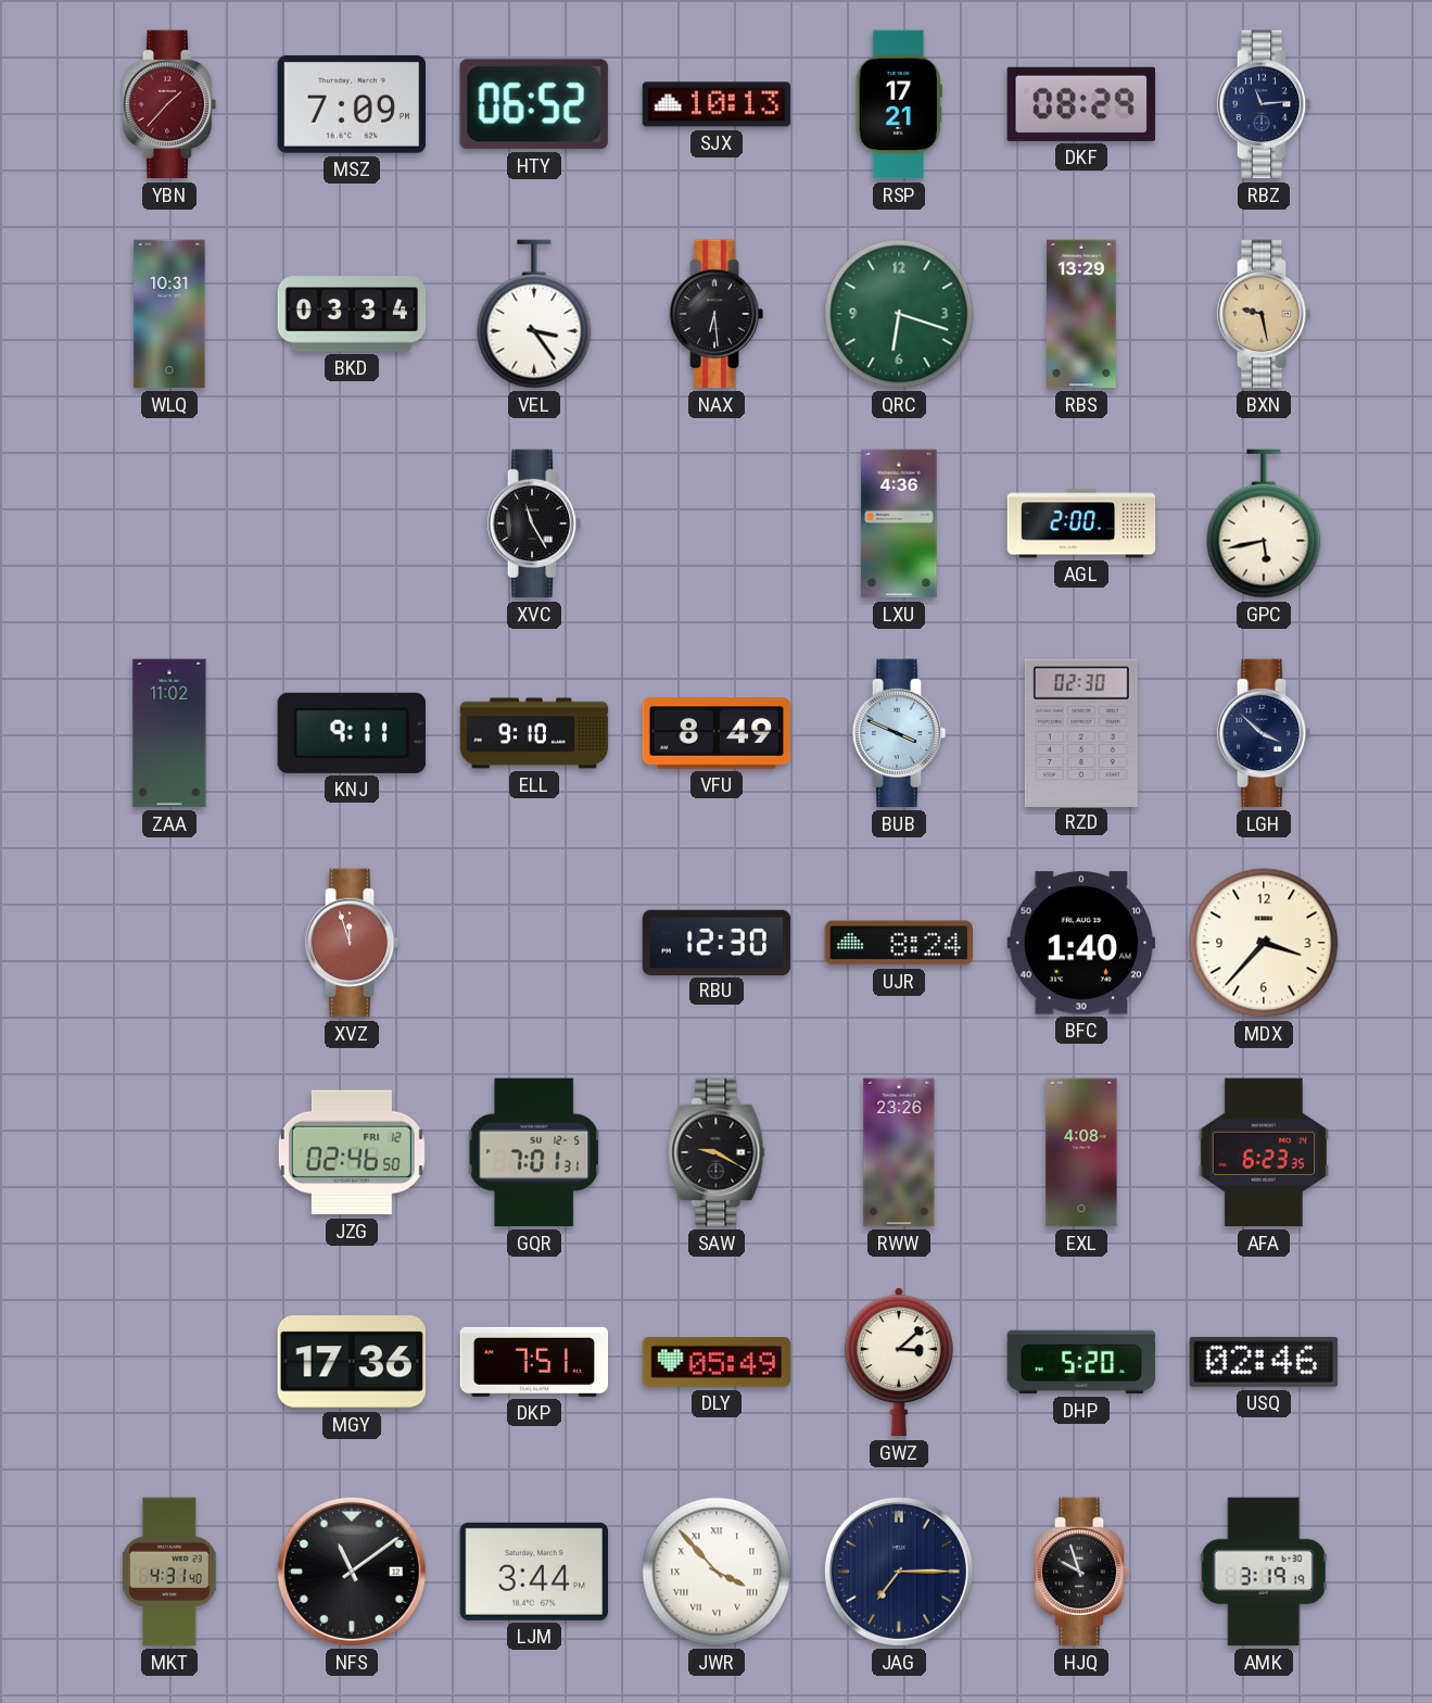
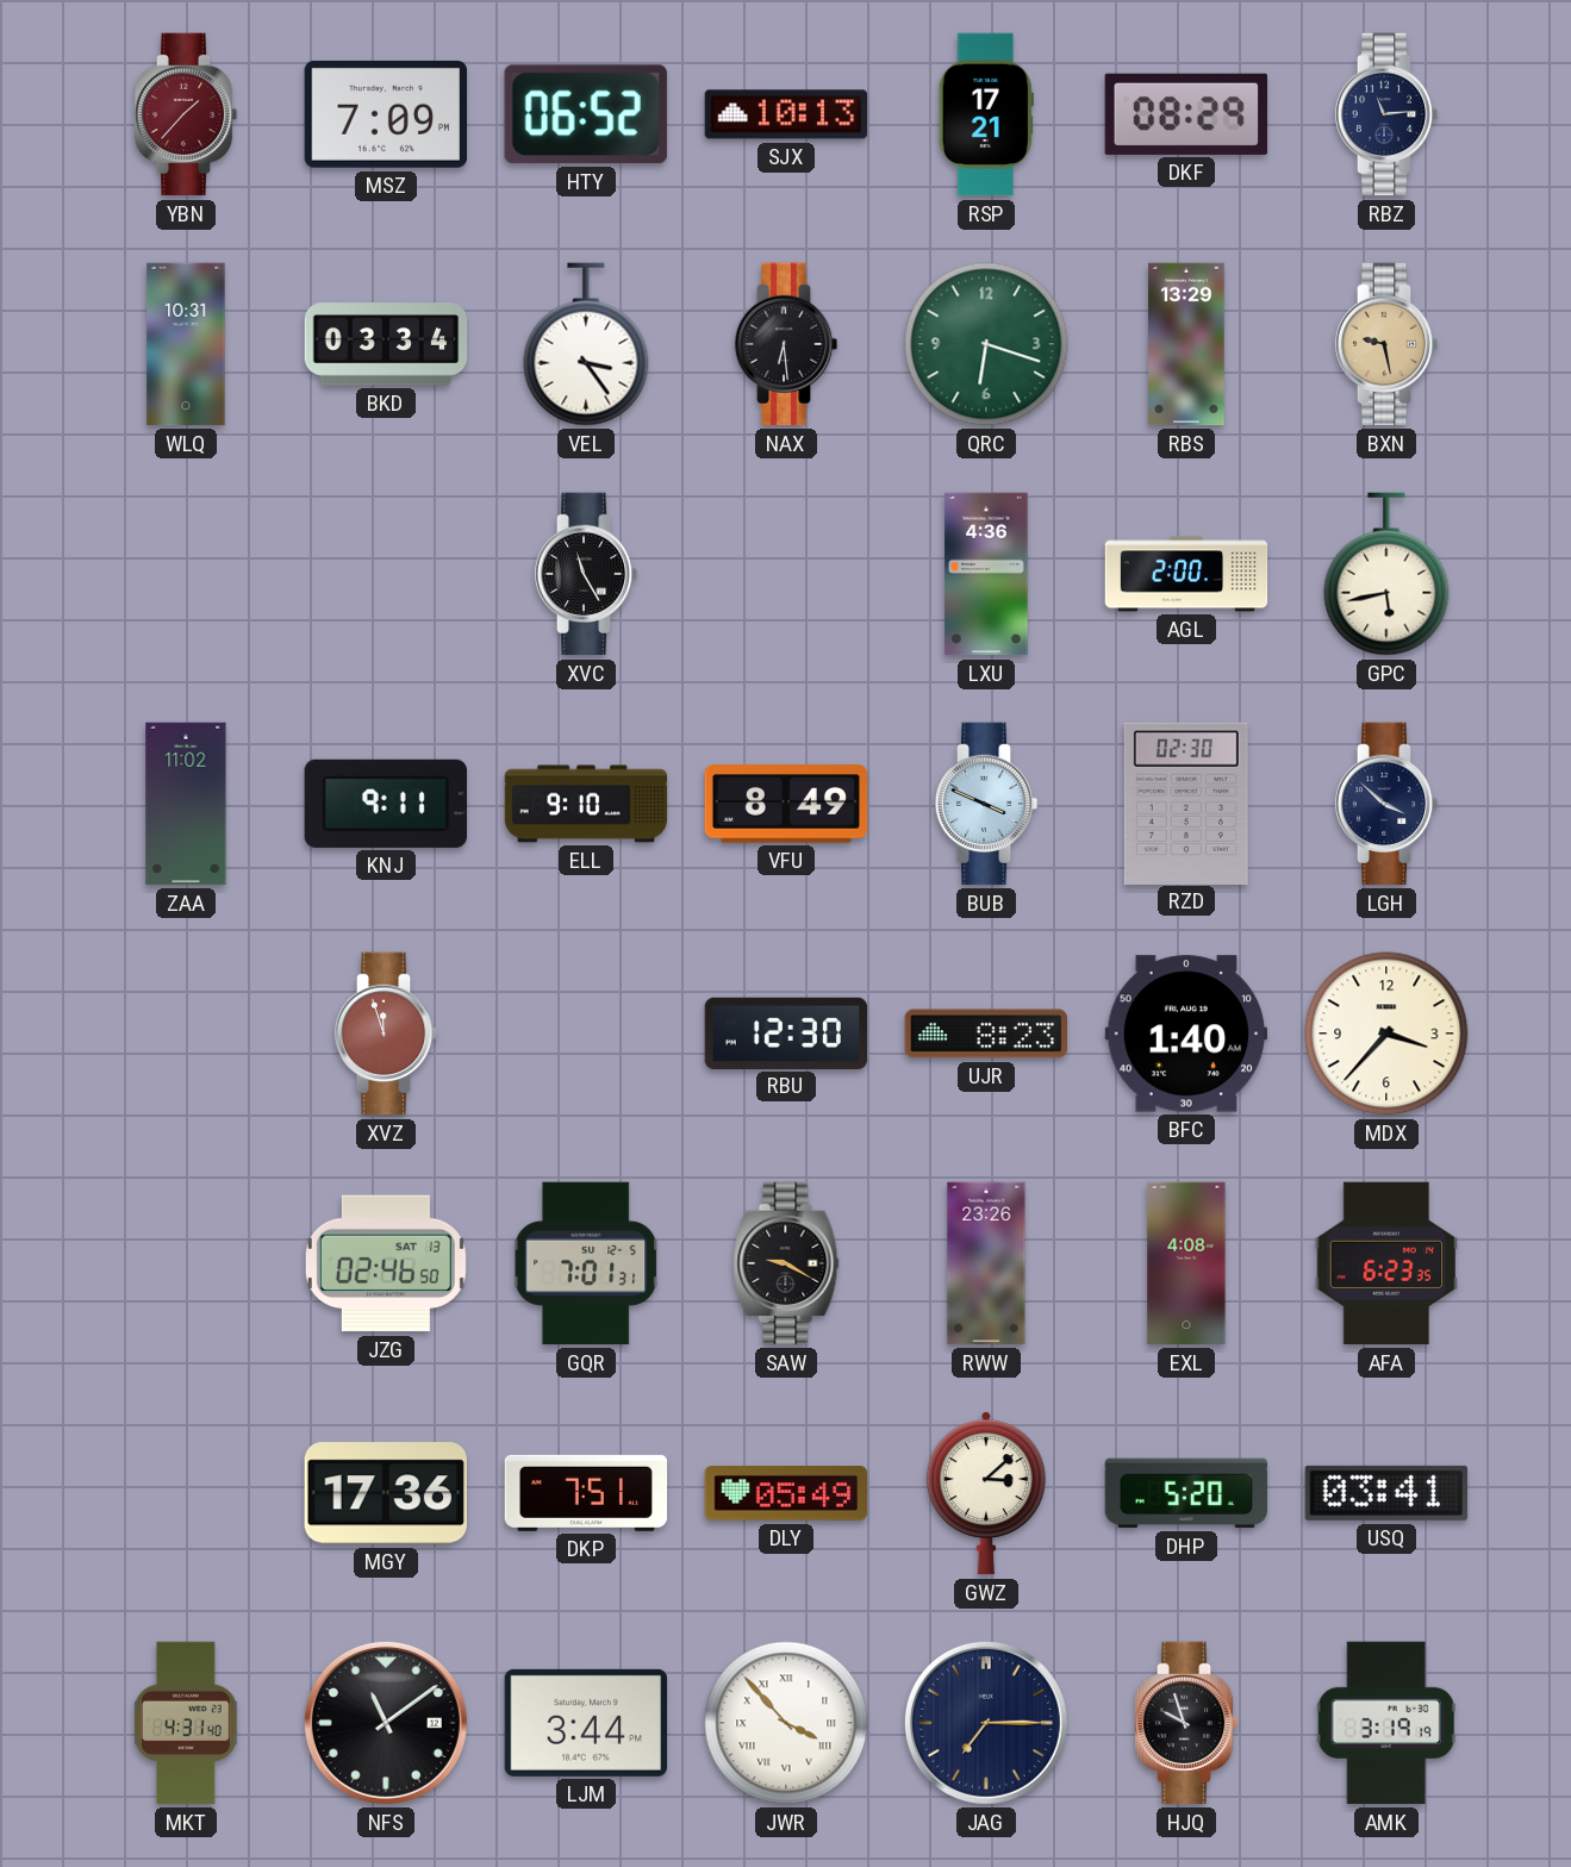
UJR: 8:24 -> 8:23
JZG date: FRI 12 -> SAT 13
USQ: 02:46 -> 03:41
